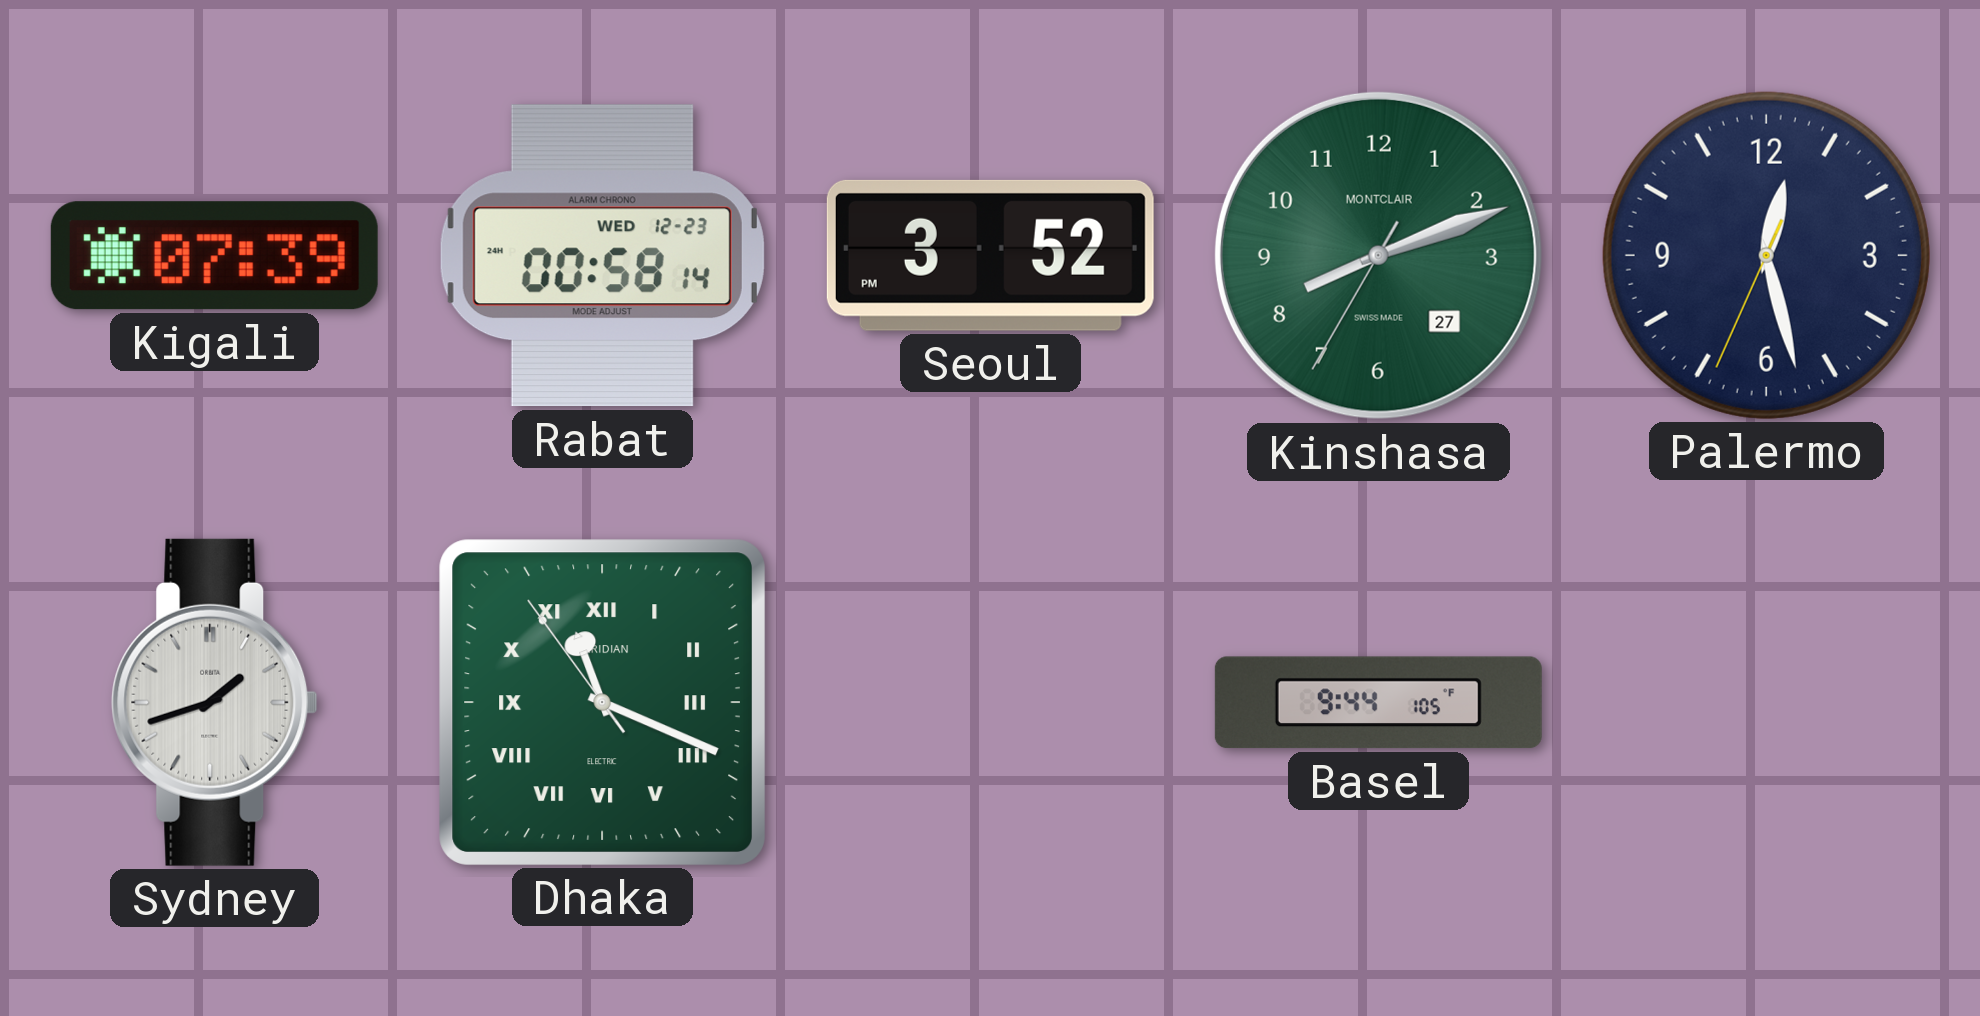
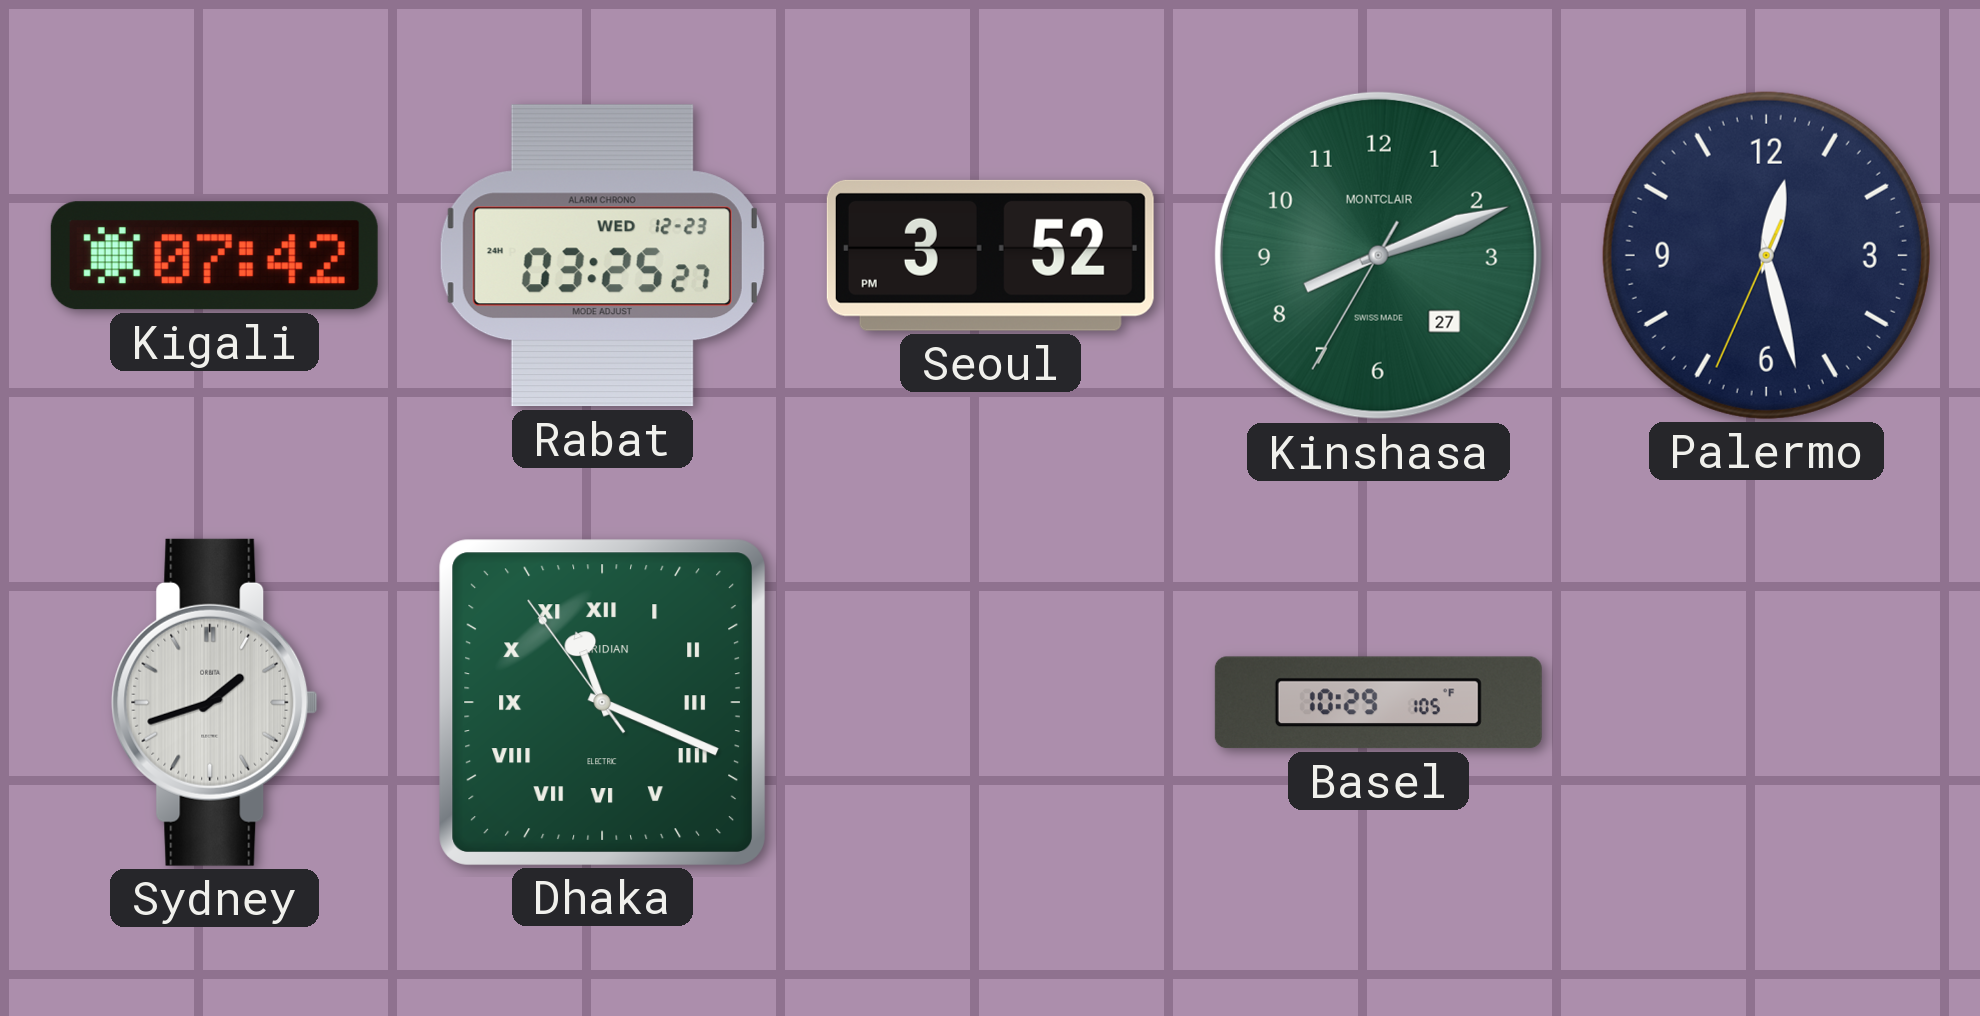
Kigali: 07:39 -> 07:42
Rabat: 00:58 -> 03:25
Basel: 9:44 -> 10:29
